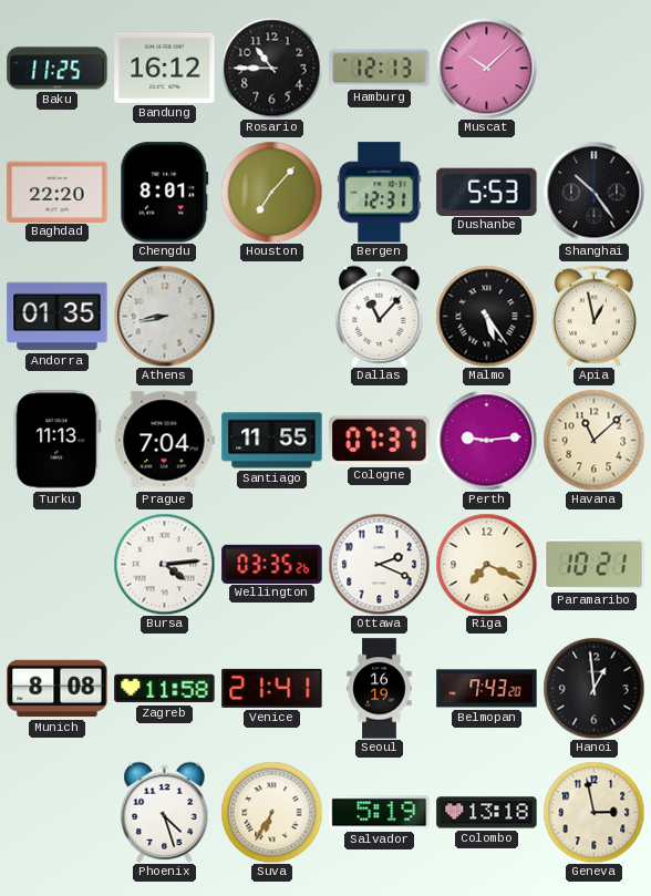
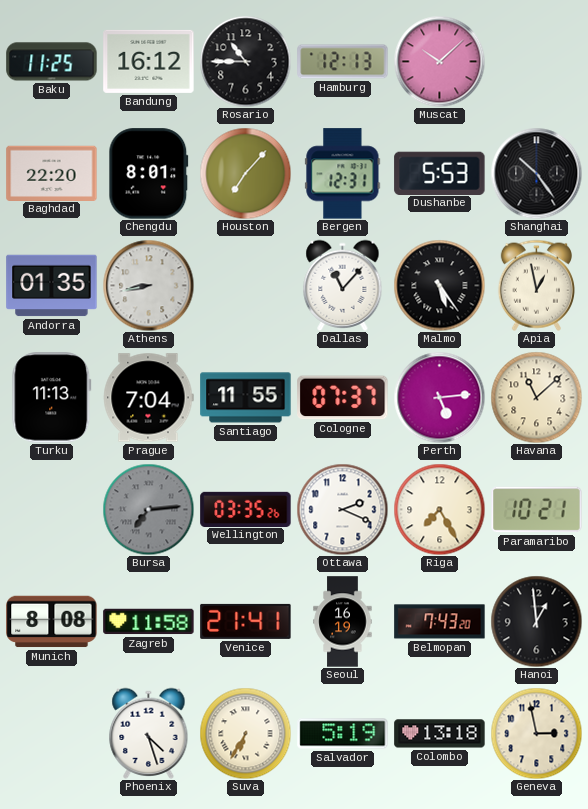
Perth: 9:14 -> 5:14
Bursa: 4:14 -> 7:14
Bursa dial: white -> grey
Riga: 7:19 -> 7:25
